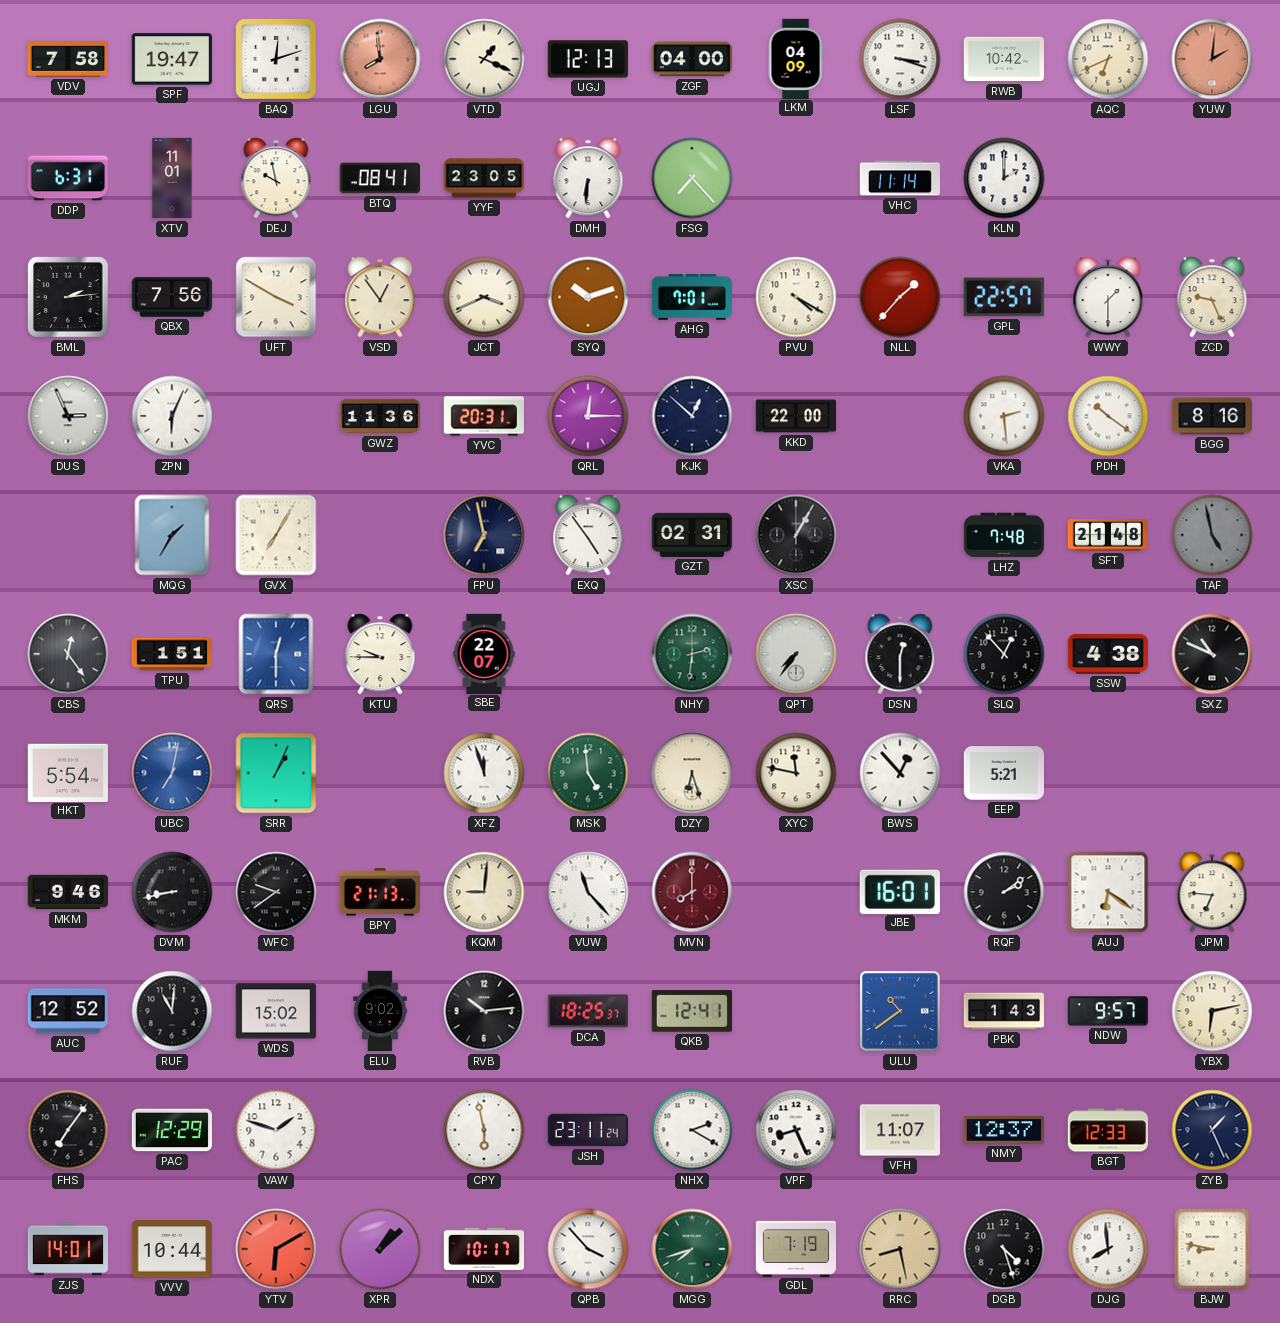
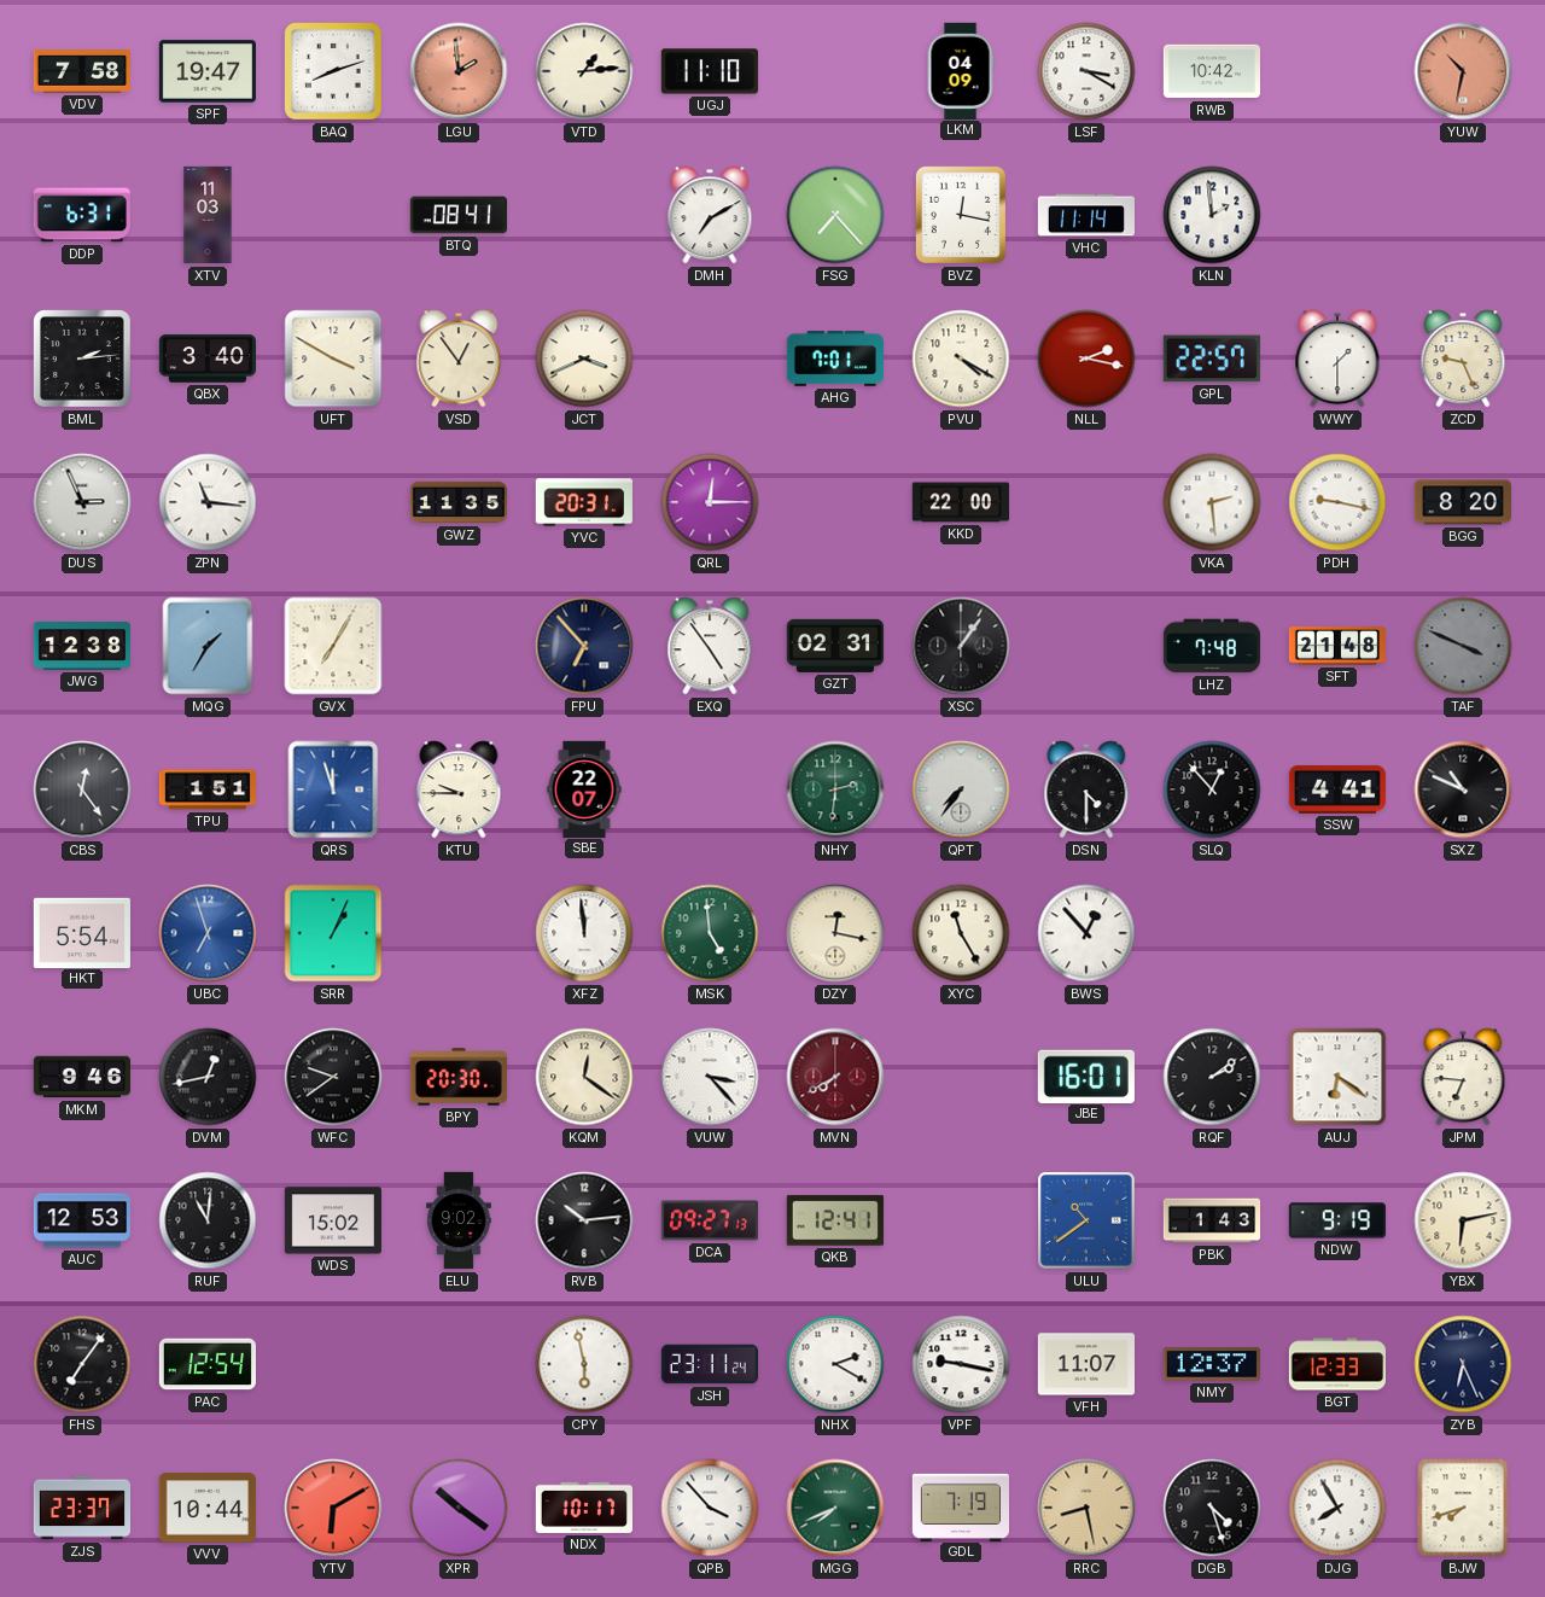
BAQ: 12:12 -> 8:12
LGU: 7:59 -> 1:59
VTD: 1:19 -> 1:14
UGJ: 12:13 -> 11:10
ZGF: 04:00 -> none
LSF: 3:18 -> 3:20
AQC: 6:41 -> none
YUW: 2:01 -> 10:32
XTV: 11:01 -> 11:03
DEJ: 9:58 -> none
YYF: 23:05 -> none
DMH: 6:31 -> 7:10
BVZ: none -> 12:17
KLN: 2:00 -> 1:59
QBX: 7:56 -> 3:40
SYQ: 10:12 -> none
NLL: 1:37 -> 2:17
ZPN: 6:04 -> 11:16
GWZ: 11:36 -> 11:35
KJK: 12:52 -> none
PDH: 10:21 -> 9:17
BGG: 8:16 -> 8:20
JWG: none -> 12:38
FPU: 6:58 -> 6:53
XSC: 1:05 -> 1:06
TAF: 4:58 -> 3:49
QRS: 12:30 -> 11:57
DSN: 12:30 -> 4:30
SSW: 4:38 -> 4:41
UBC: 7:02 -> 6:57
XFZ: 11:57 -> 11:59
DZY: 6:27 -> 12:17
XYC: 11:47 -> 11:25
EEP: 5:21 -> none
DVM: 8:43 -> 12:43
BPY: 21:13 -> 20:30
KQM: 9:01 -> 12:21
VUW: 11:23 -> 3:23
MVN: 8:00 -> 7:40
AUC: 12:52 -> 12:53
DCA: 18:25 -> 09:27
NDW: 9:57 -> 9:19
PAC: 12:29 -> 12:54
VAW: 1:48 -> none
VPF: 8:26 -> 9:17
ZYB: 1:26 -> 6:26
ZJS: 14:01 -> 23:37
XPR: 1:08 -> 10:21
MGG: 7:42 -> 7:41
DJG: 7:59 -> 7:55
BJW: 8:47 -> 7:42
